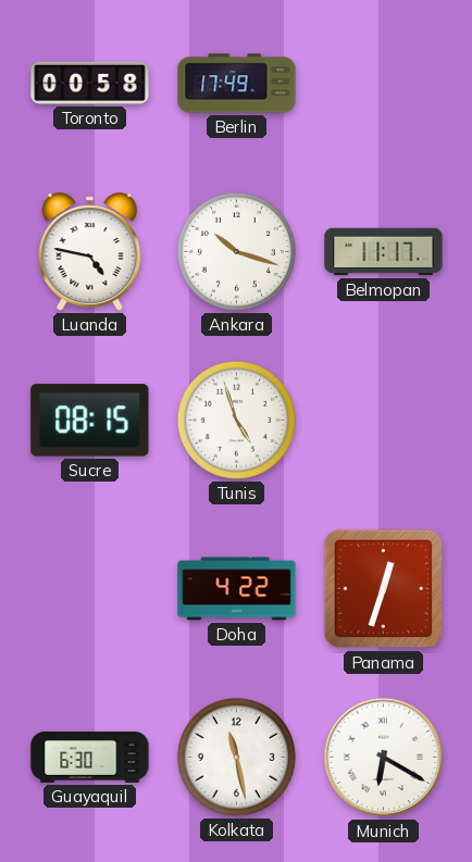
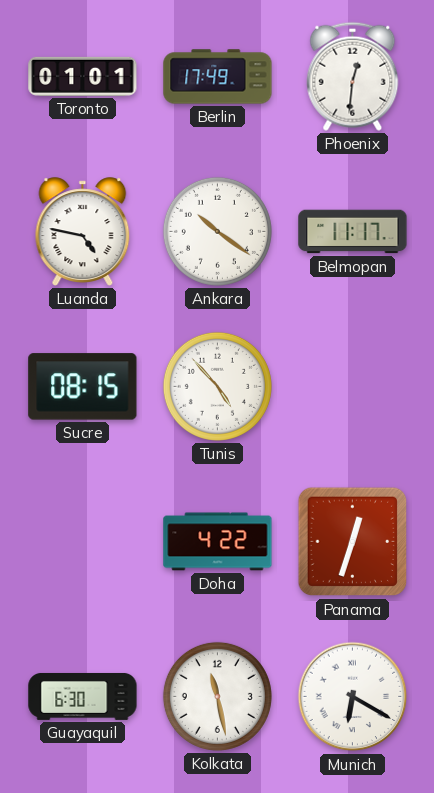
Toronto: 00:58 -> 01:01
Phoenix: none -> 12:31
Ankara: 10:18 -> 10:21
Tunis: 4:57 -> 4:53
